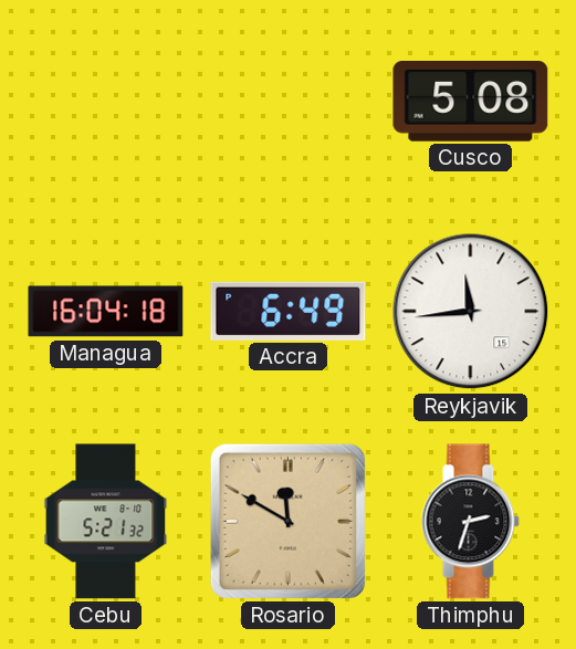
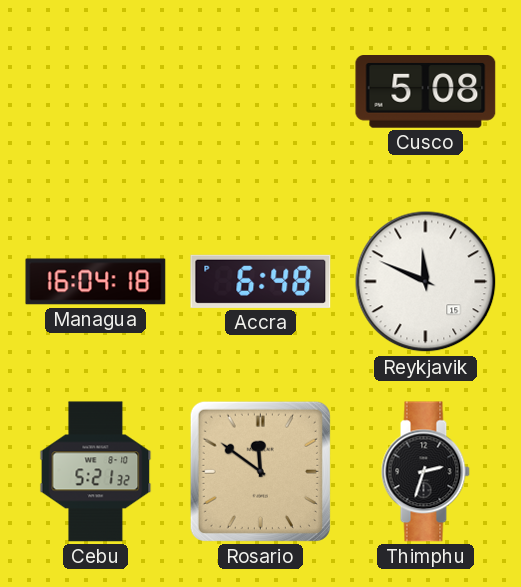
Accra: 6:49 -> 6:48
Reykjavik: 11:44 -> 11:49
Rosario: 11:50 -> 11:51
